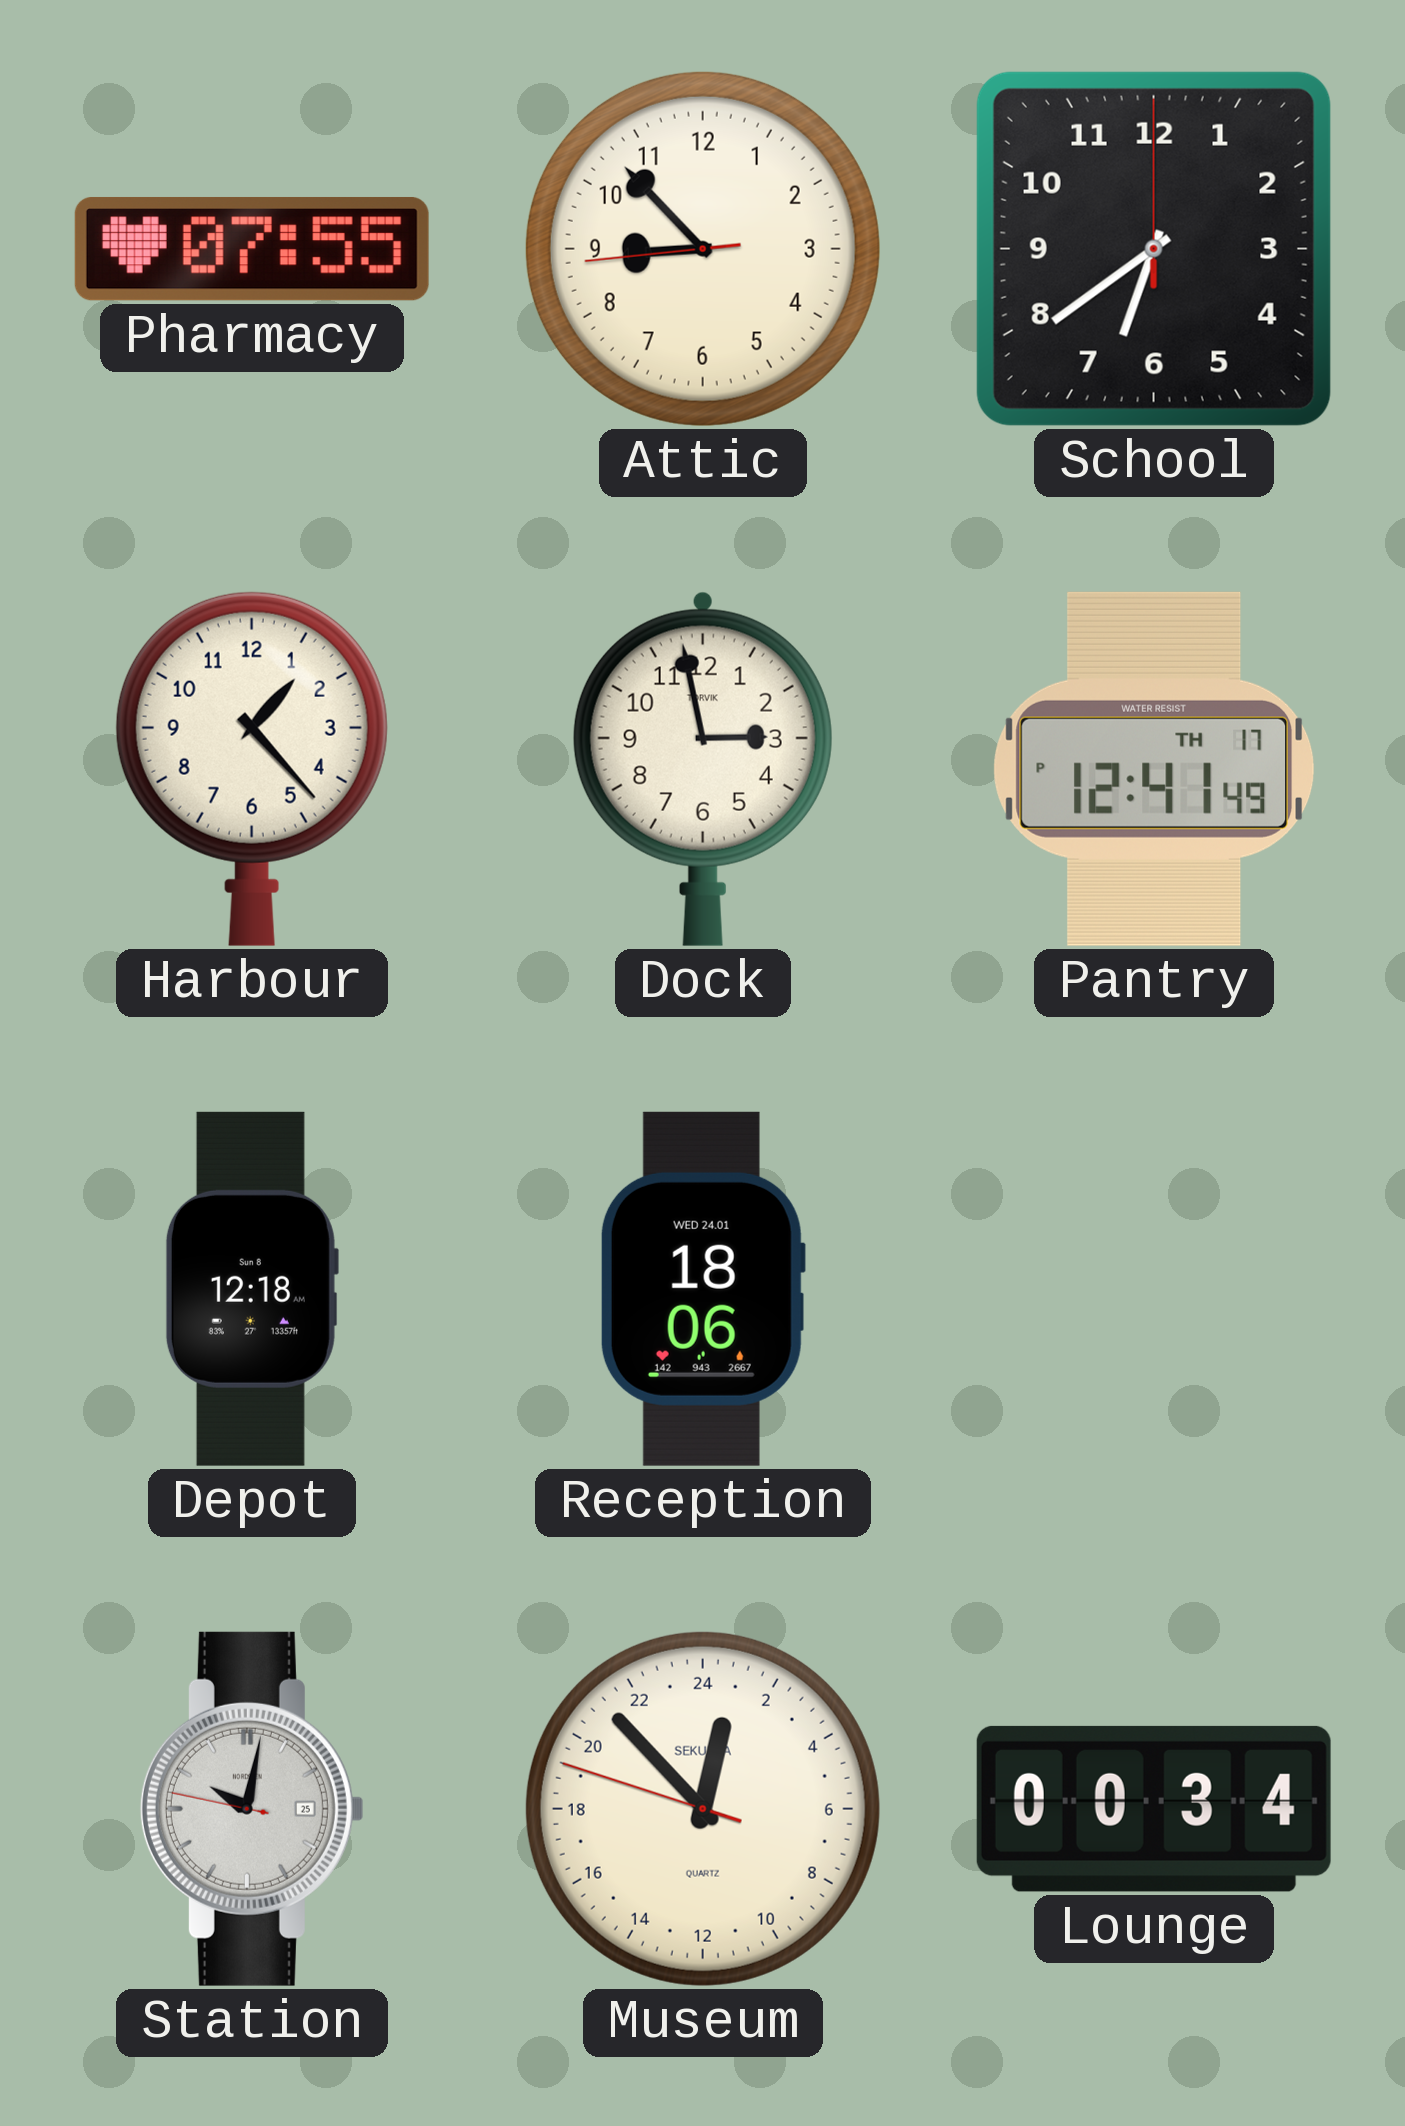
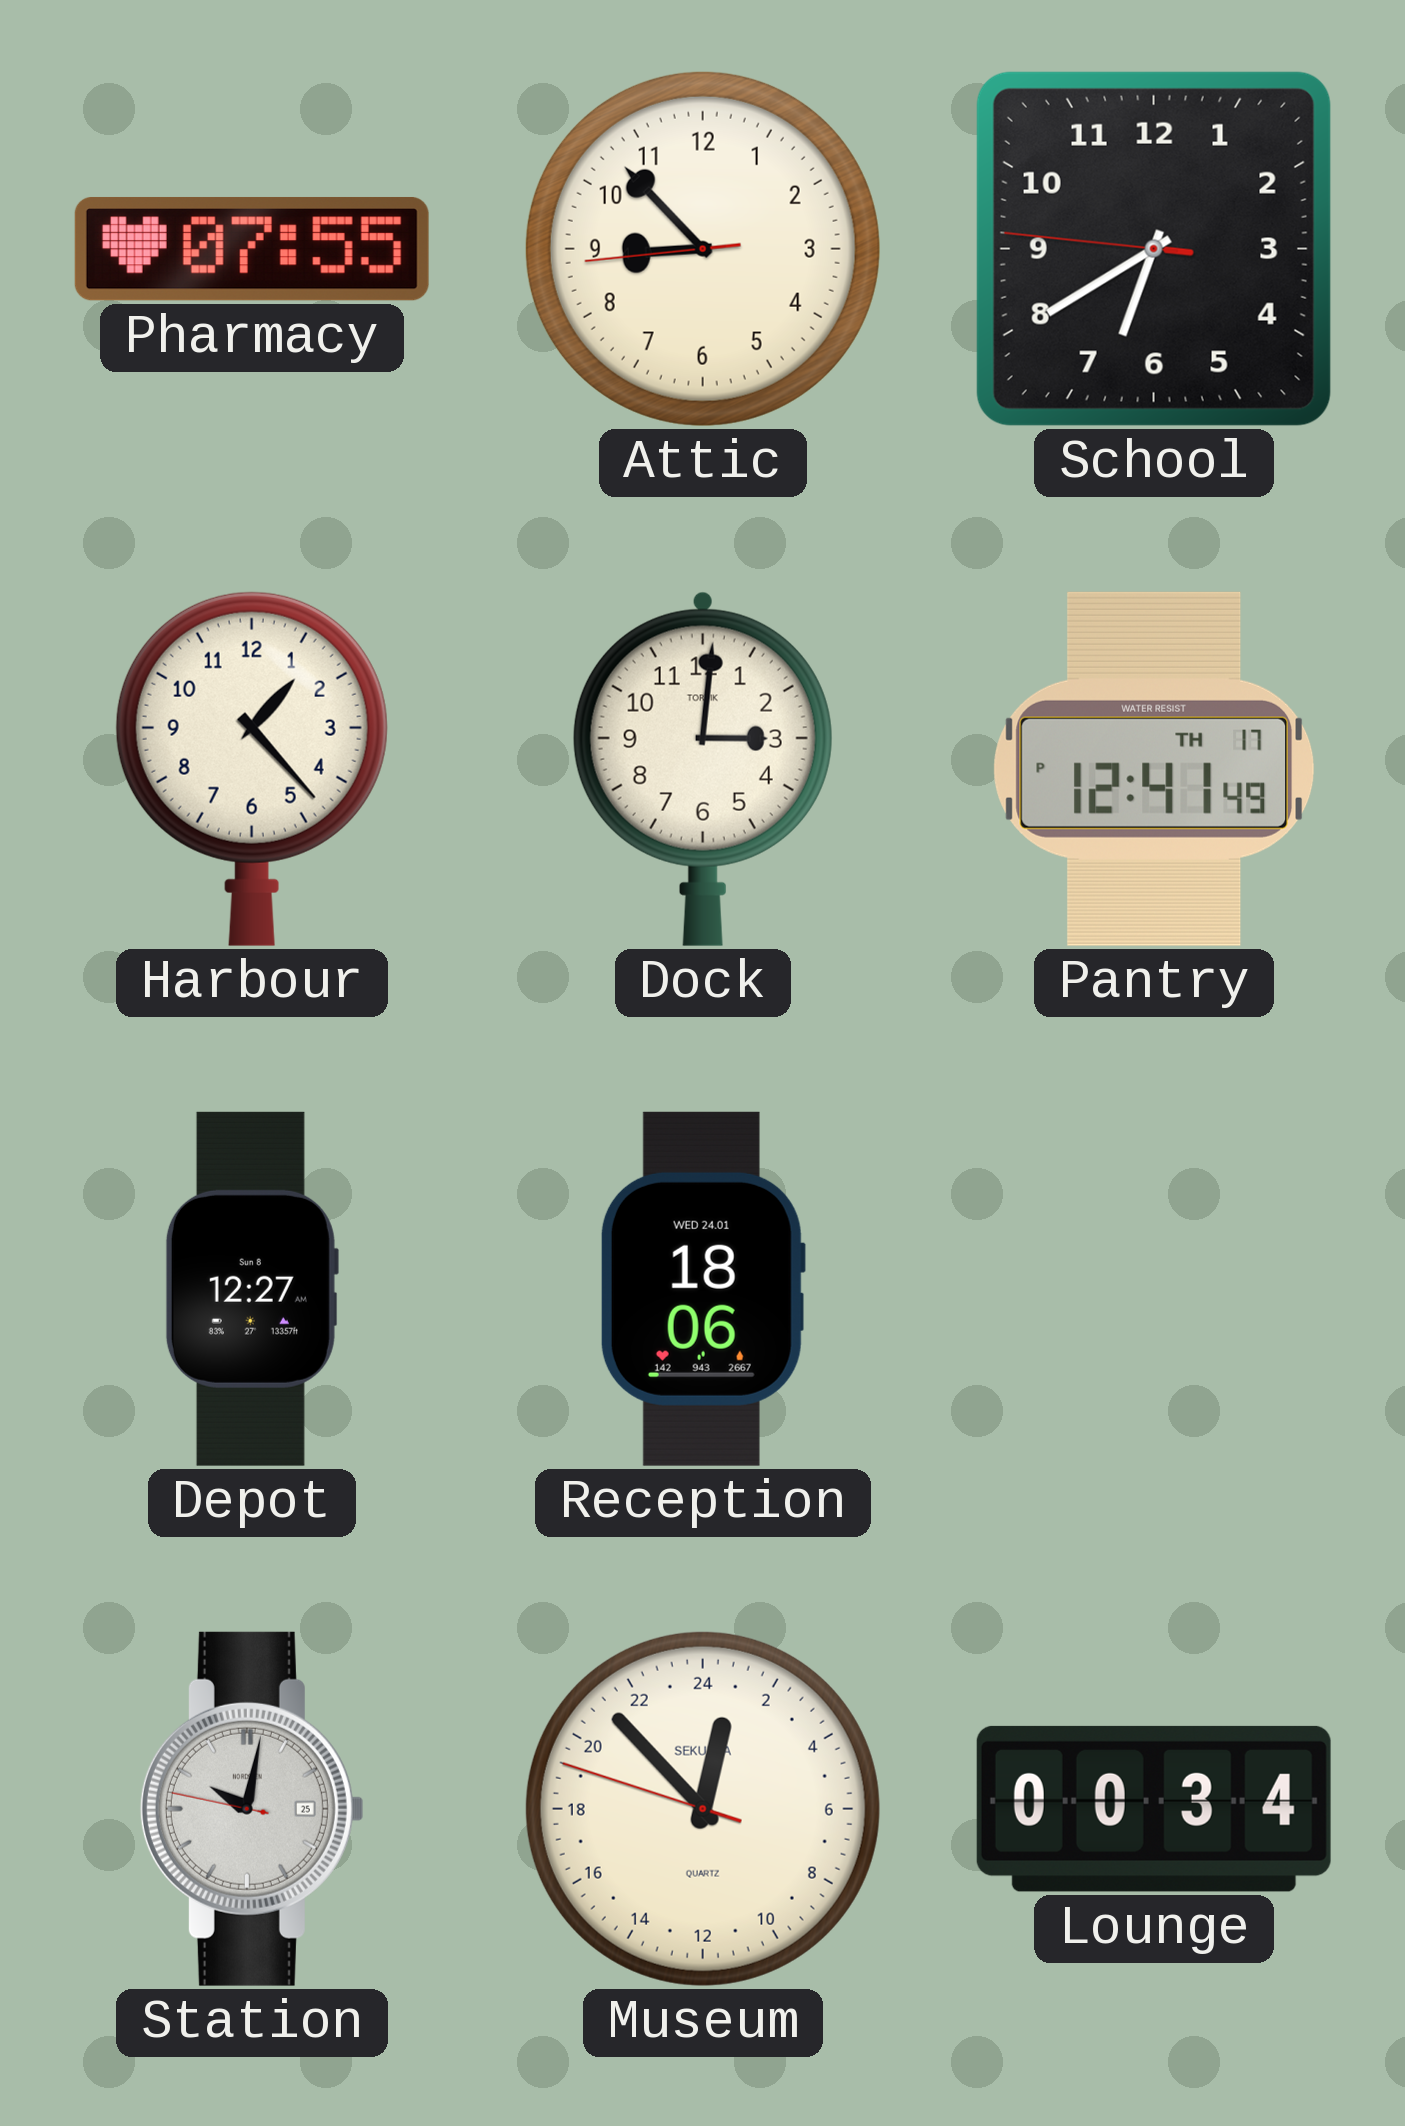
School: 6:39:00 -> 6:39:46
Dock: 2:58 -> 3:01
Depot: 12:18 -> 12:27
